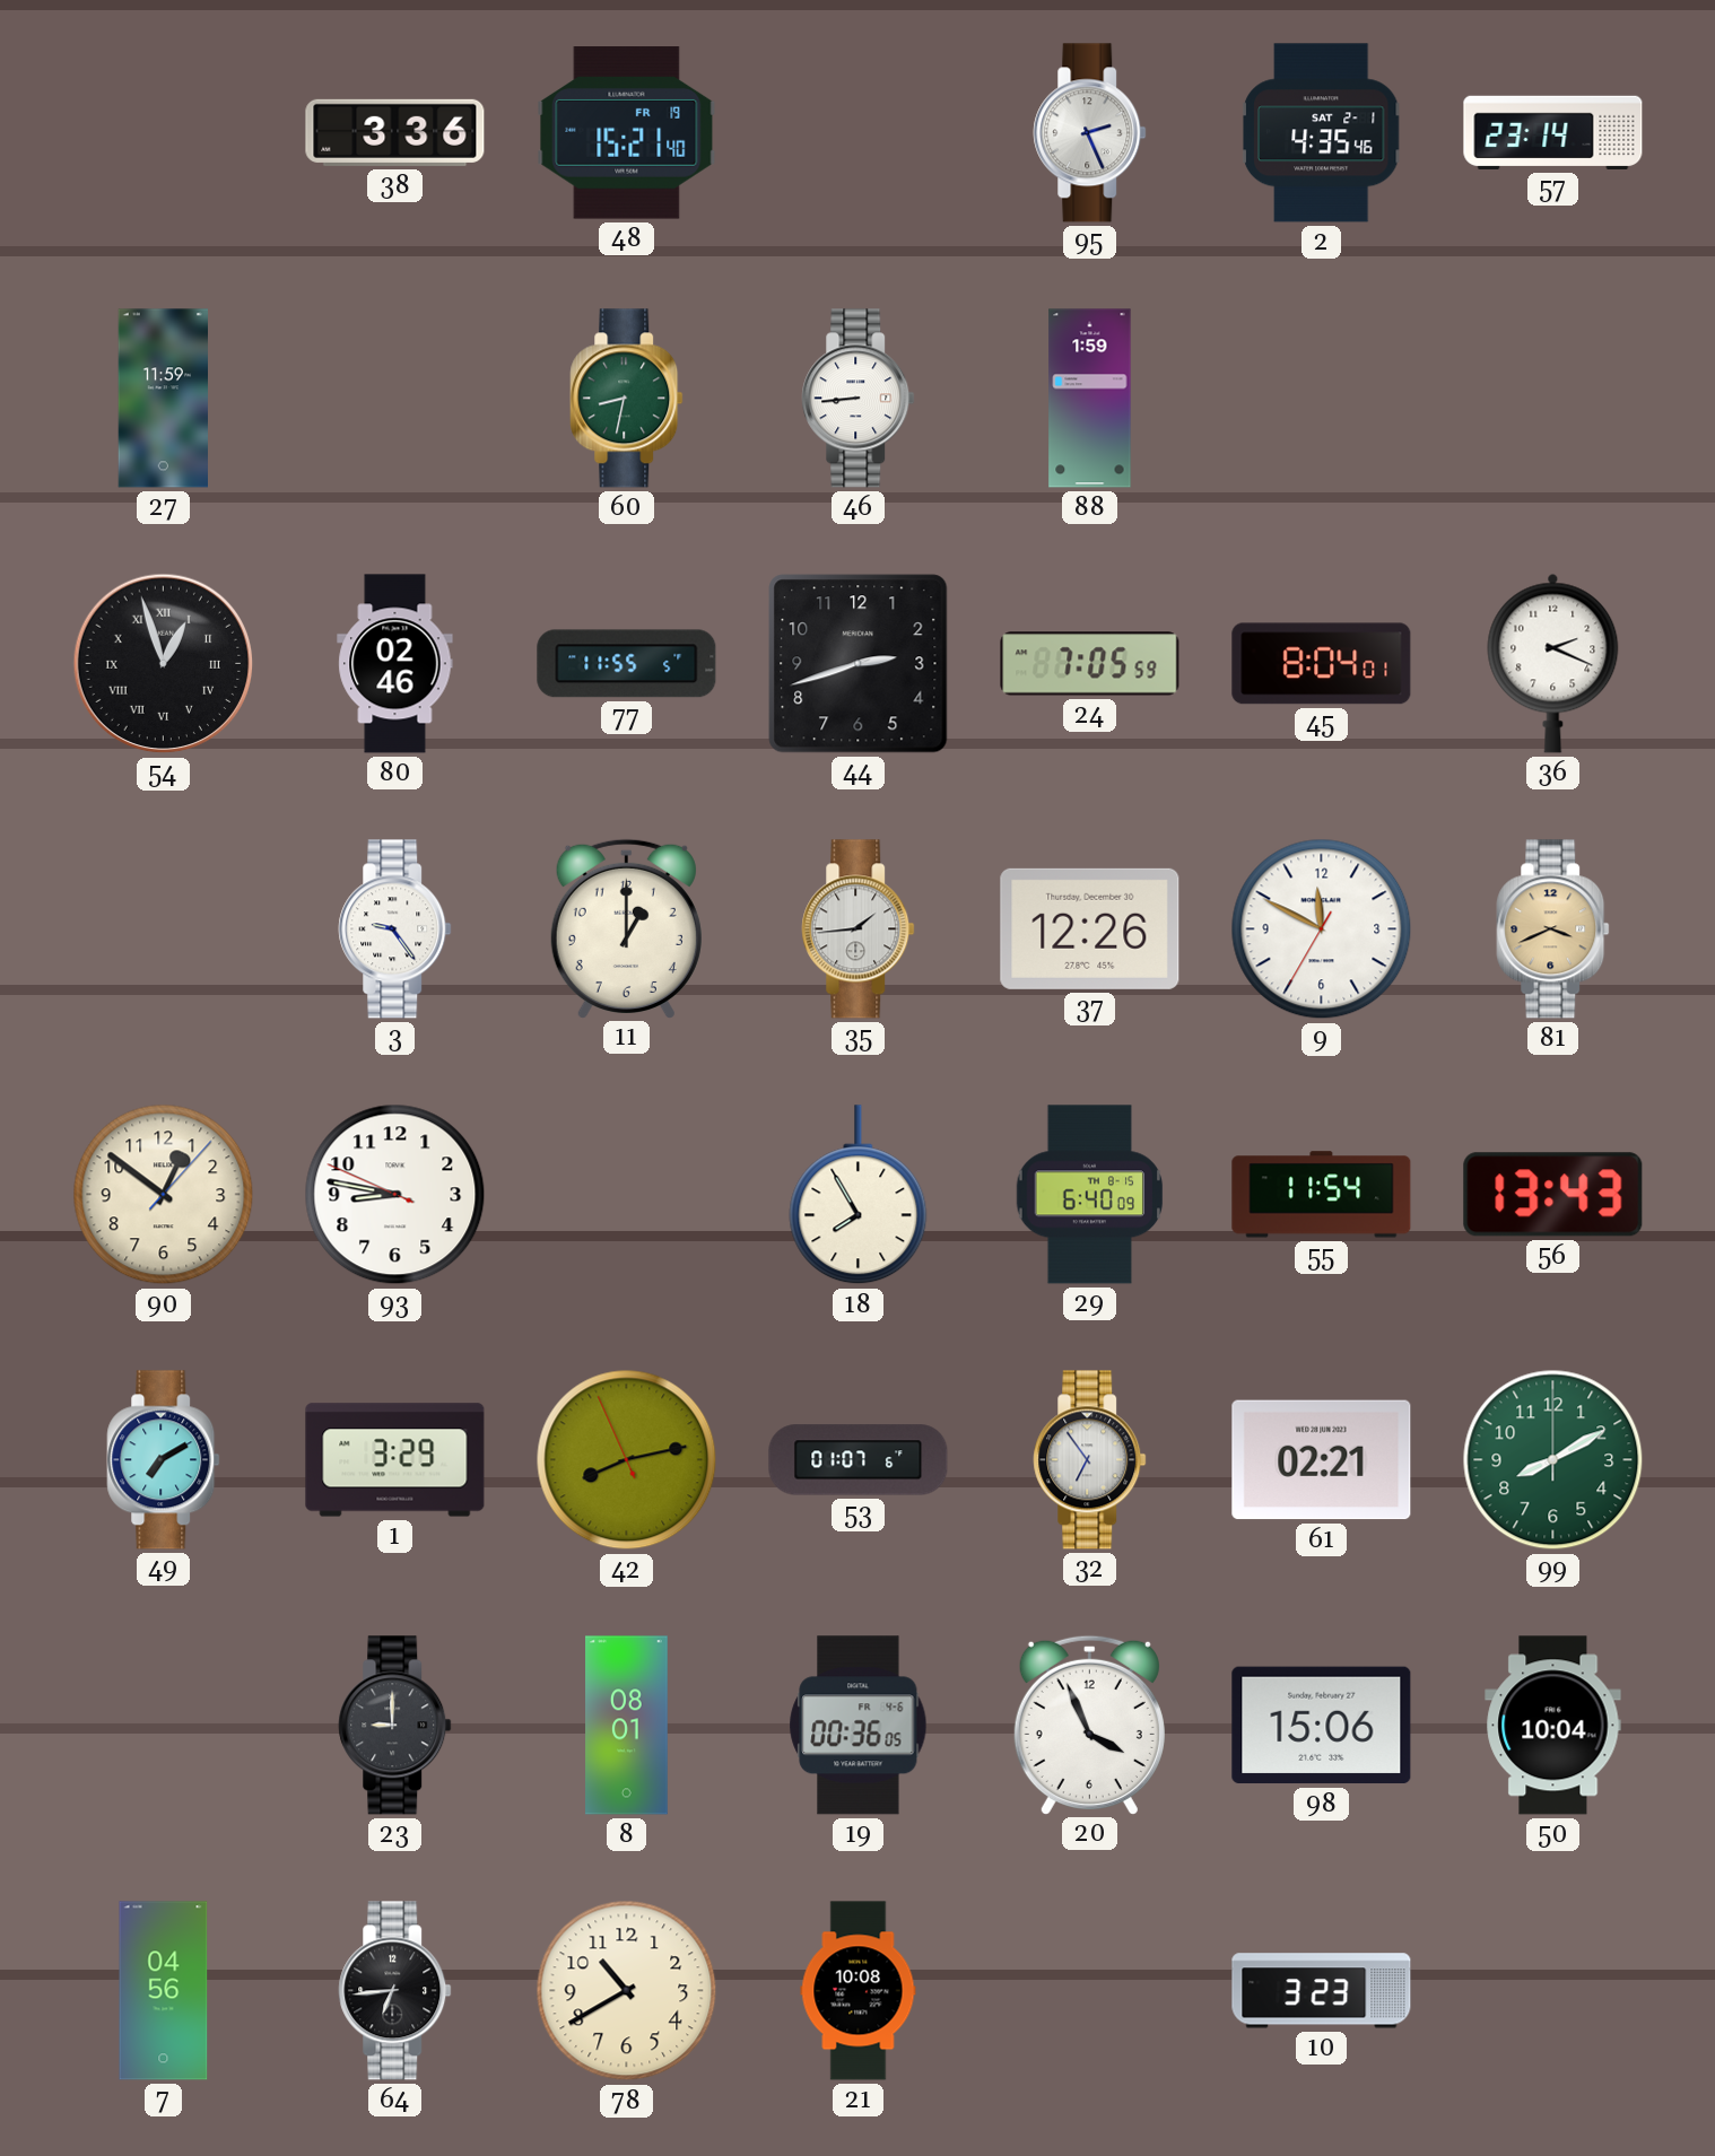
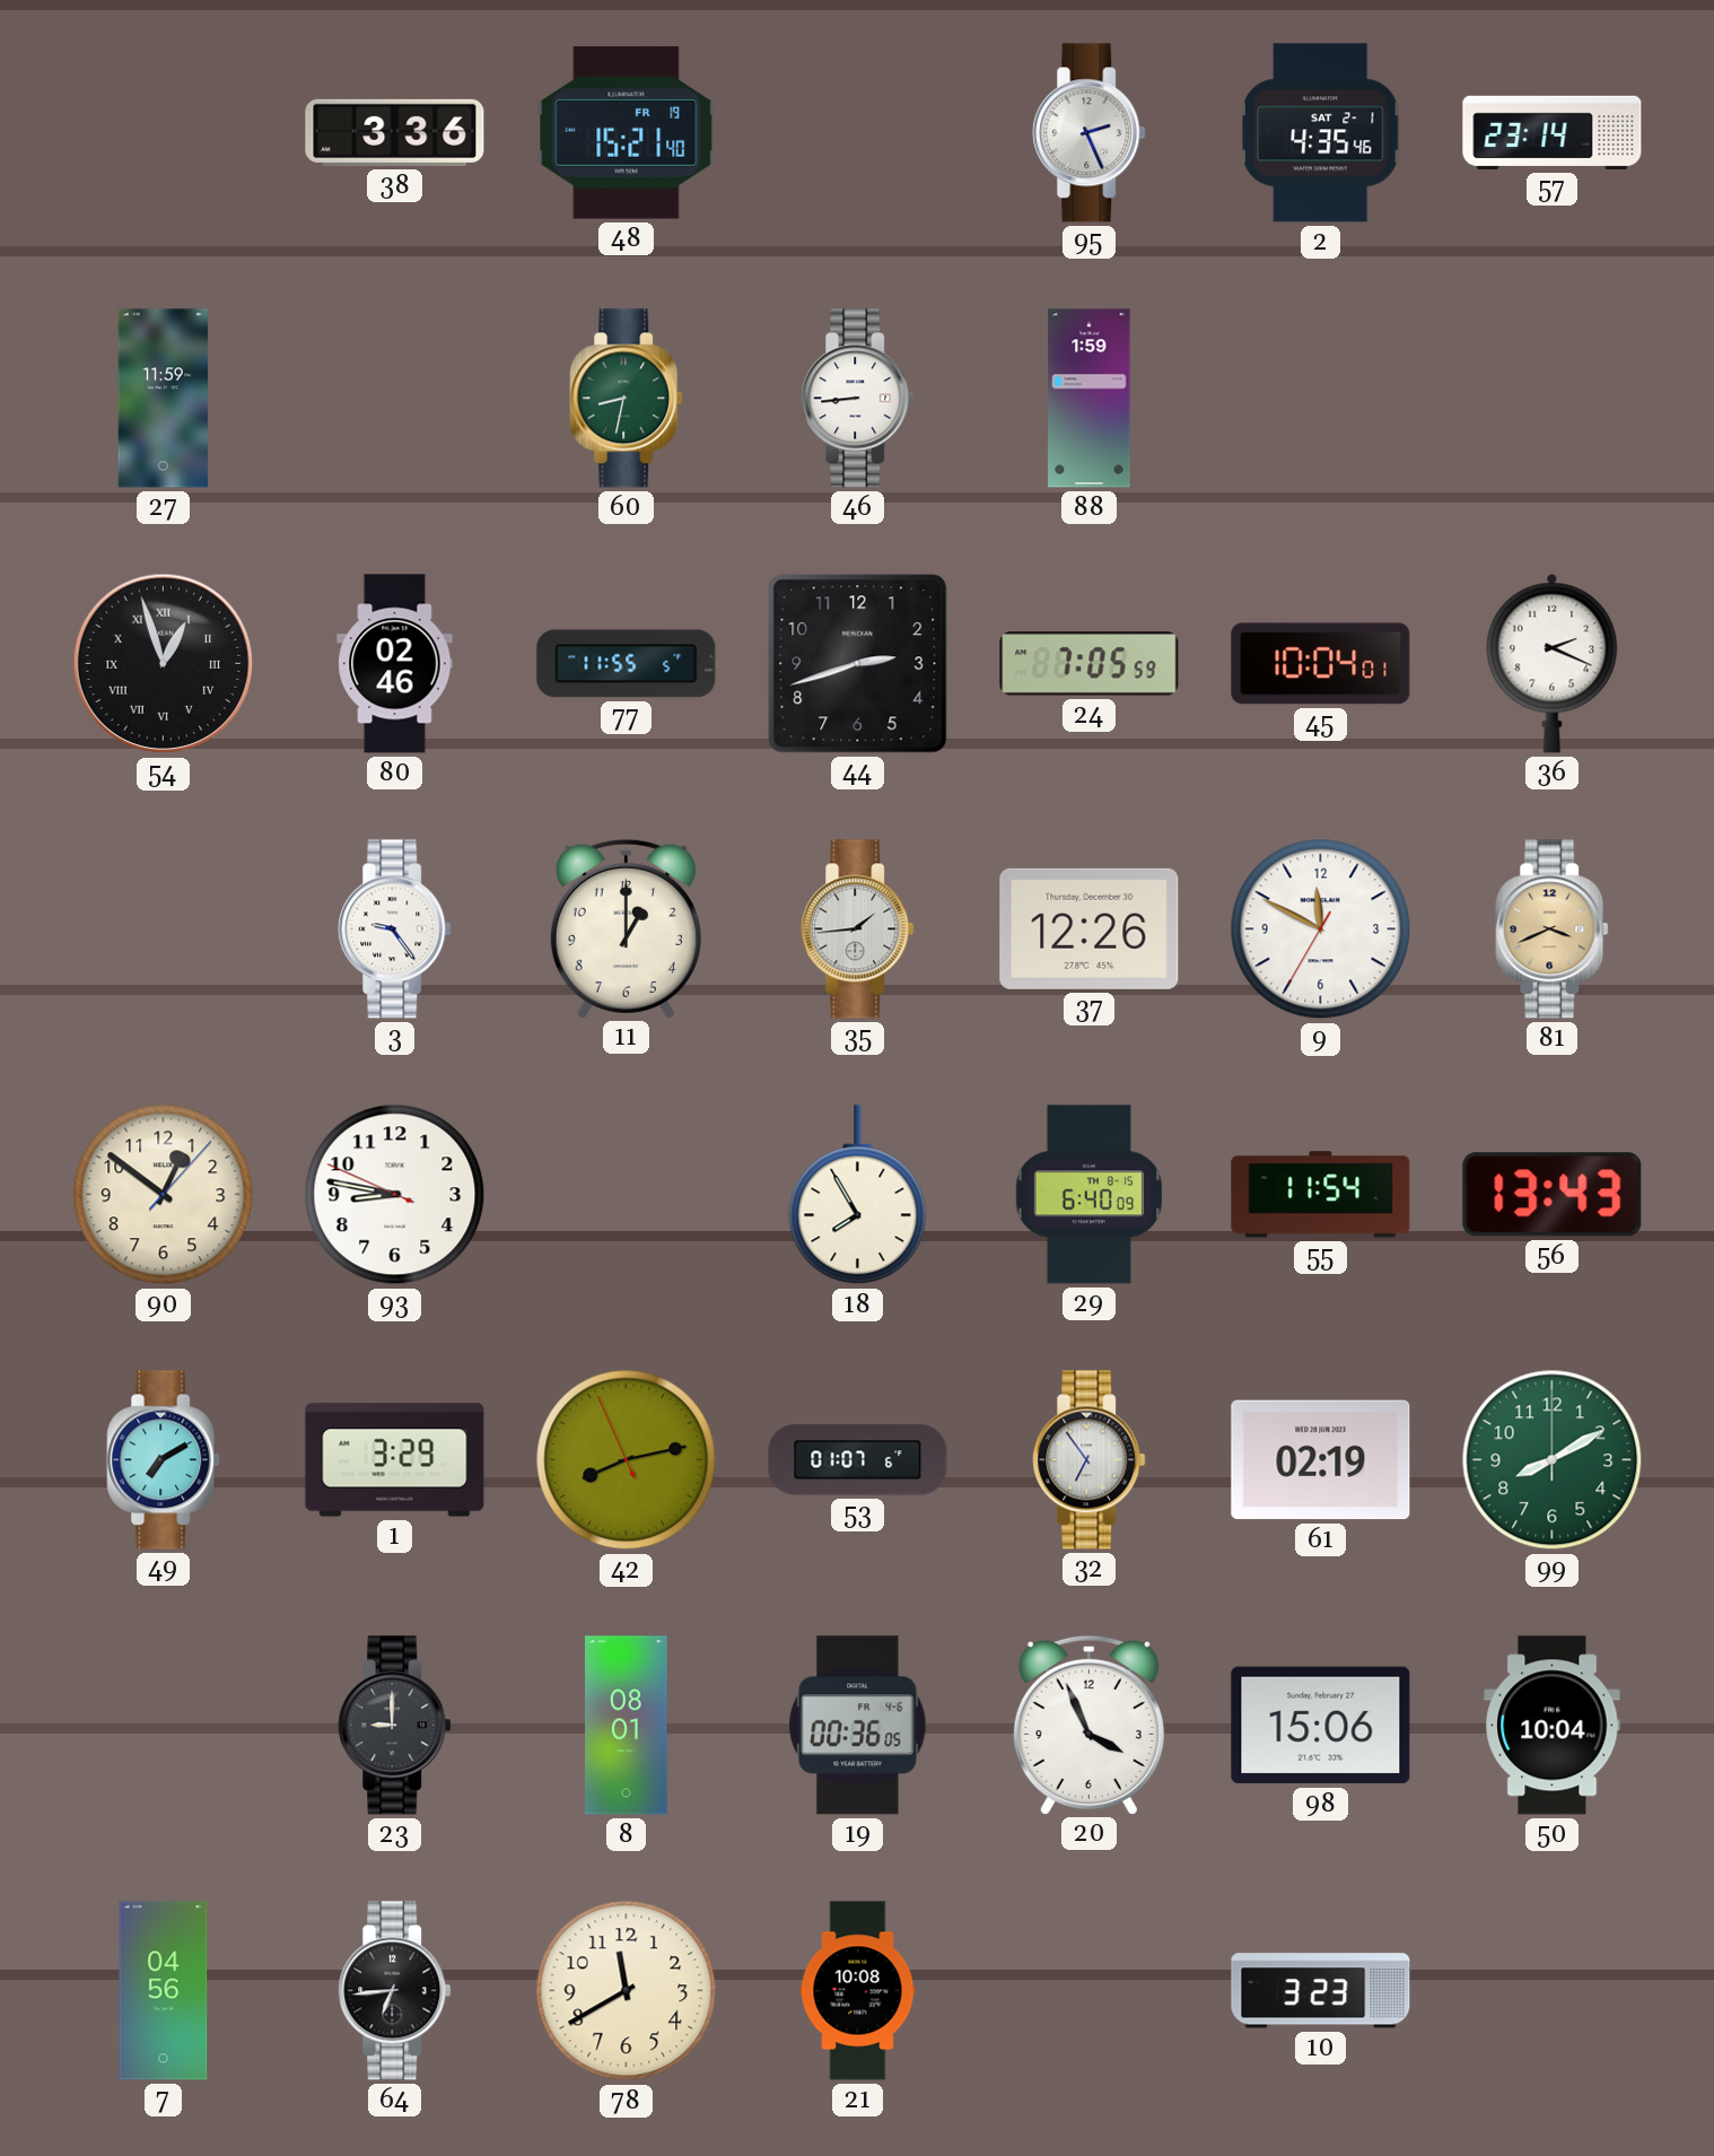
45: 8:04 -> 10:04
61: 02:21 -> 02:19
78: 10:40 -> 11:40
